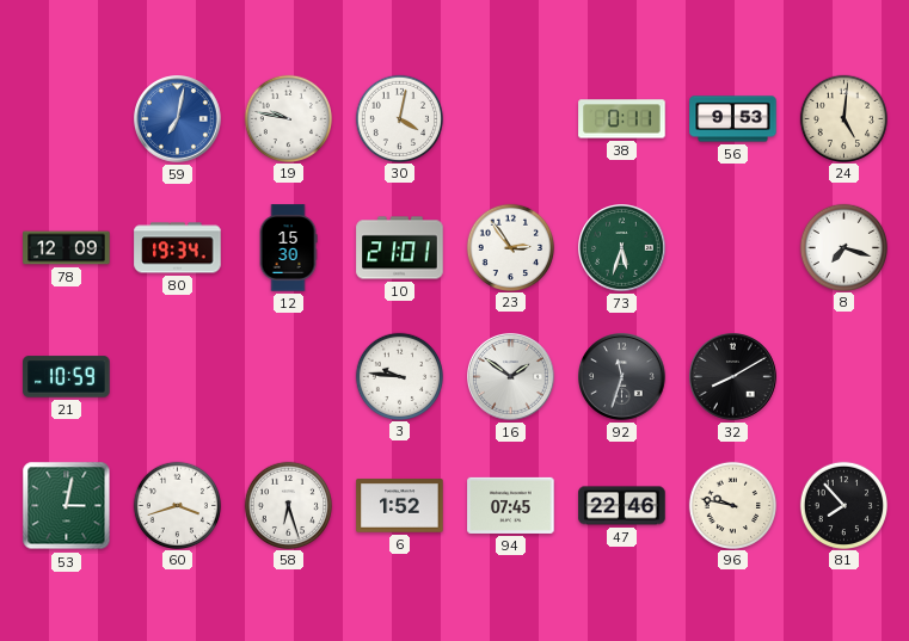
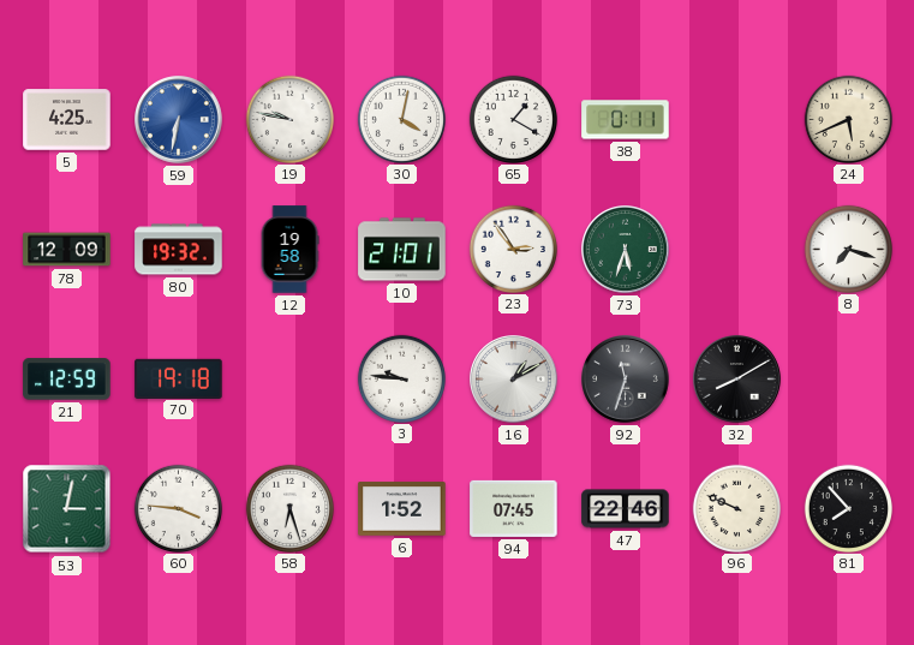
5: none -> 4:25
59: 7:02 -> 6:32
65: none -> 1:20
56: 9:53 -> none
24: 5:01 -> 5:41
80: 19:34 -> 19:32
12: 15:30 -> 19:58
21: 10:59 -> 12:59
70: none -> 19:18
16: 1:51 -> 1:10
60: 3:42 -> 3:46
96: 9:47 -> 9:49
